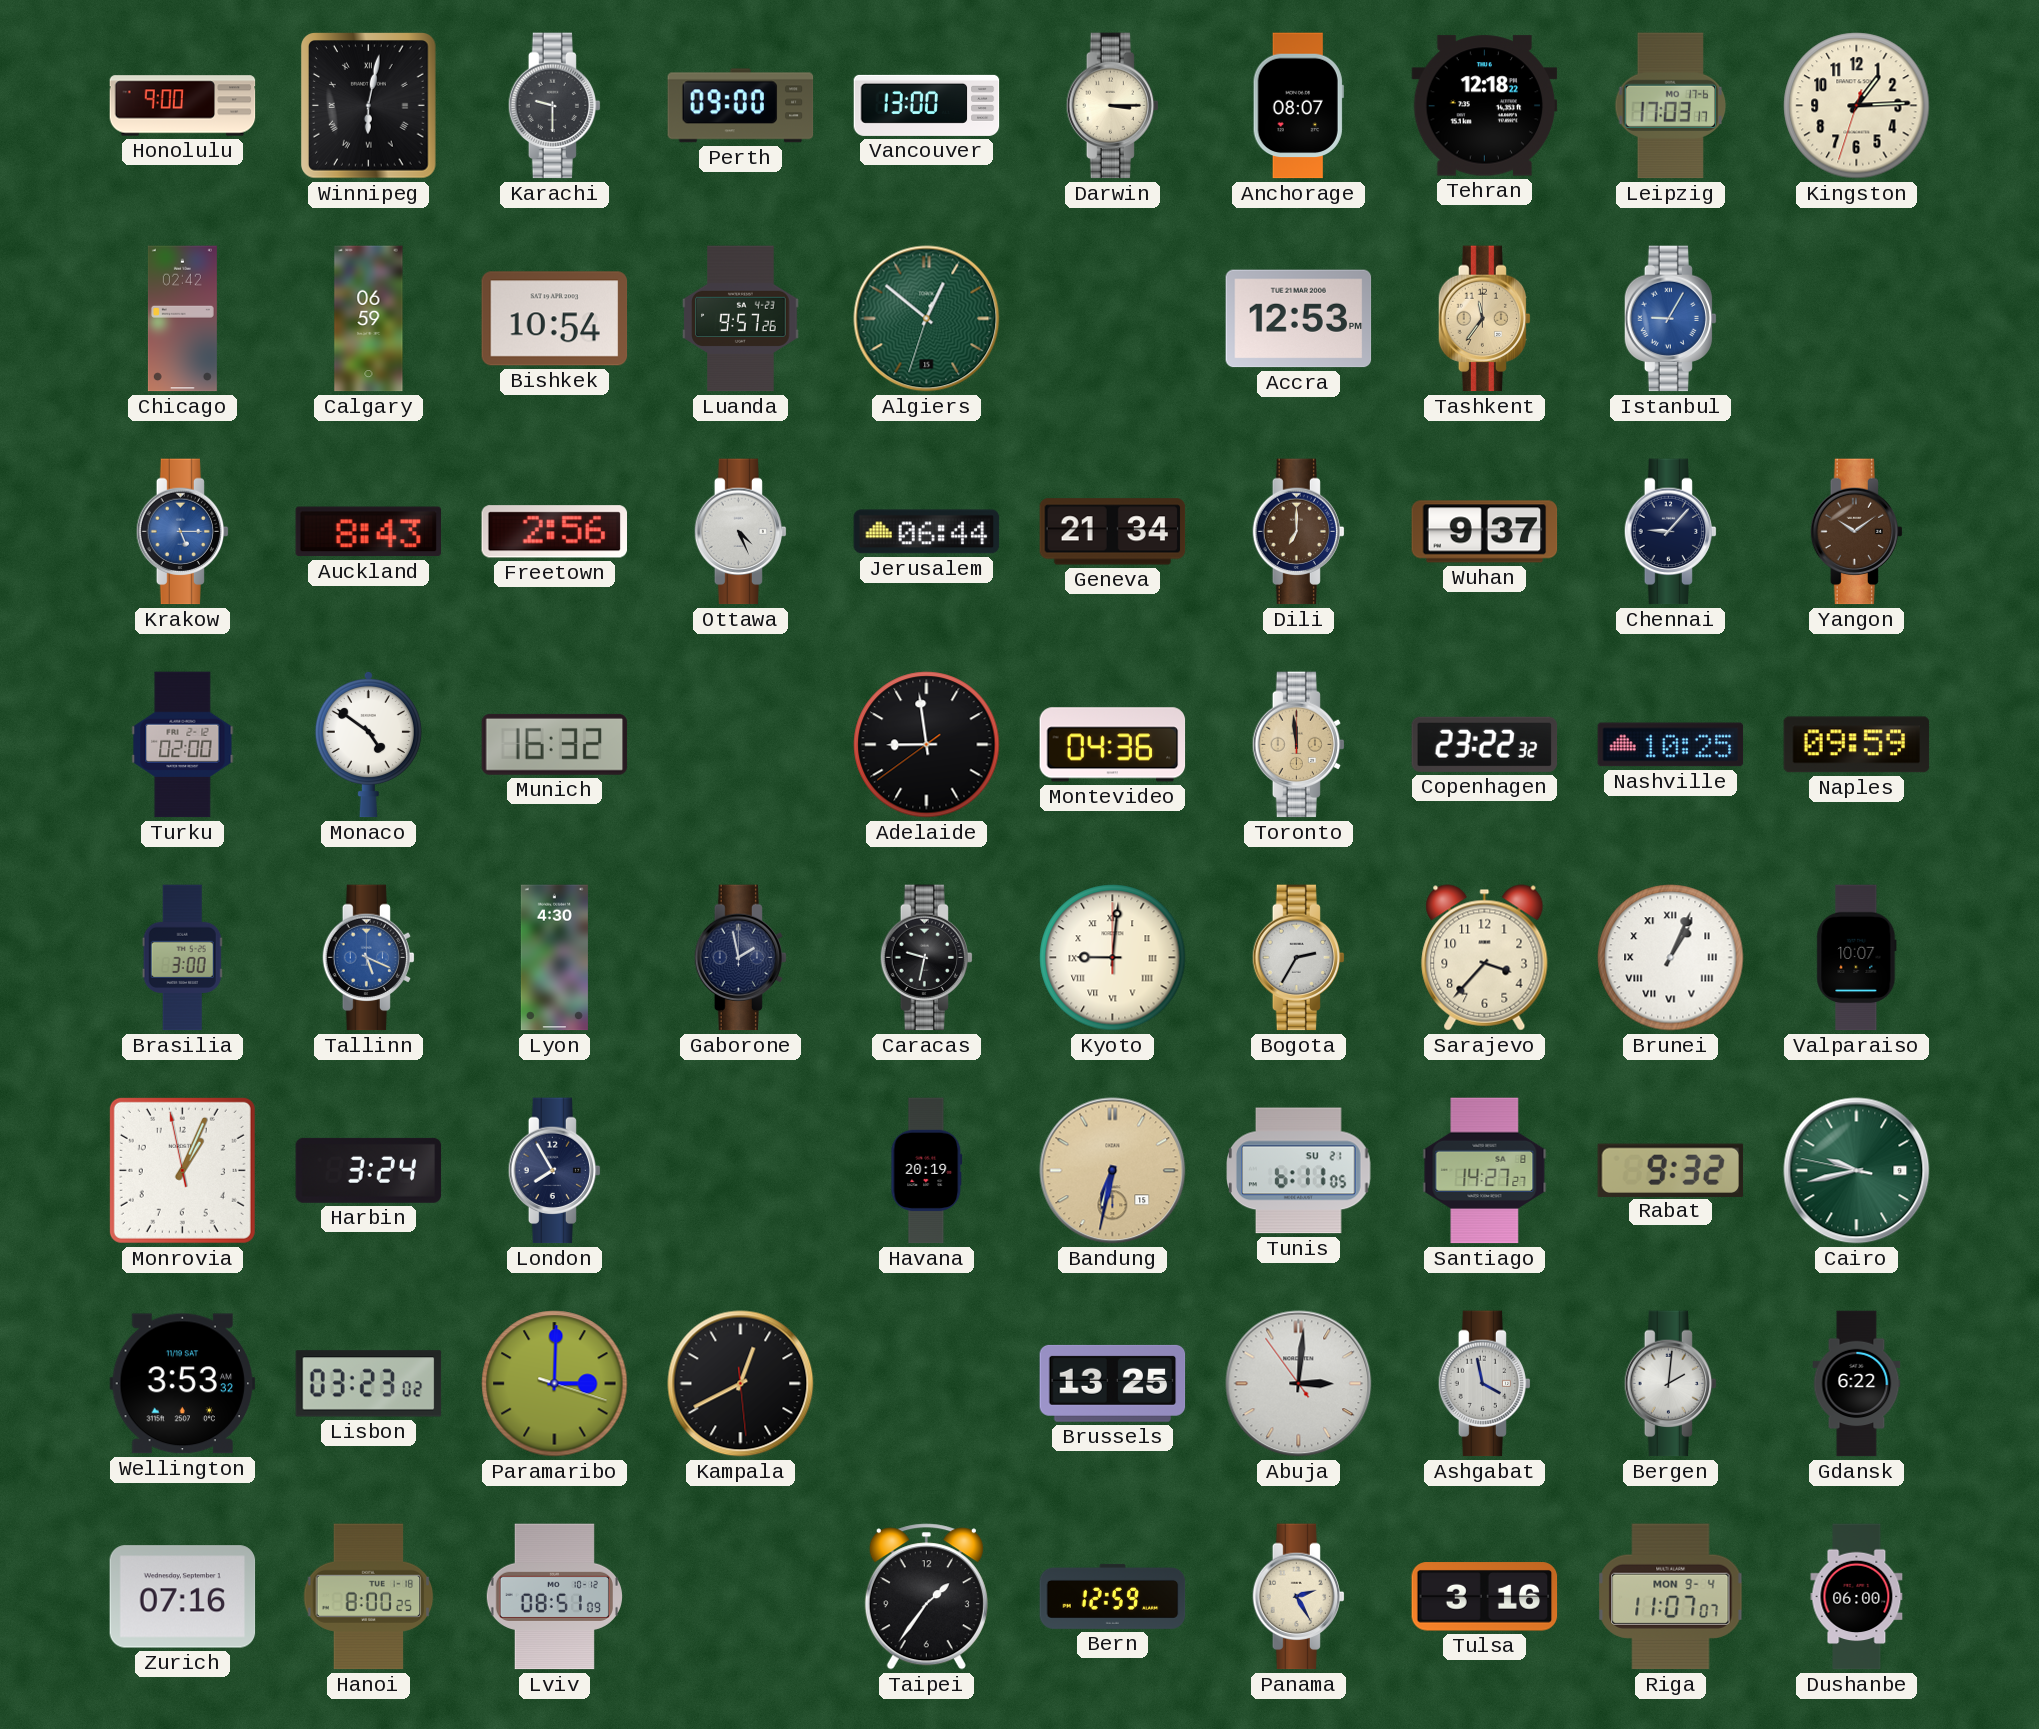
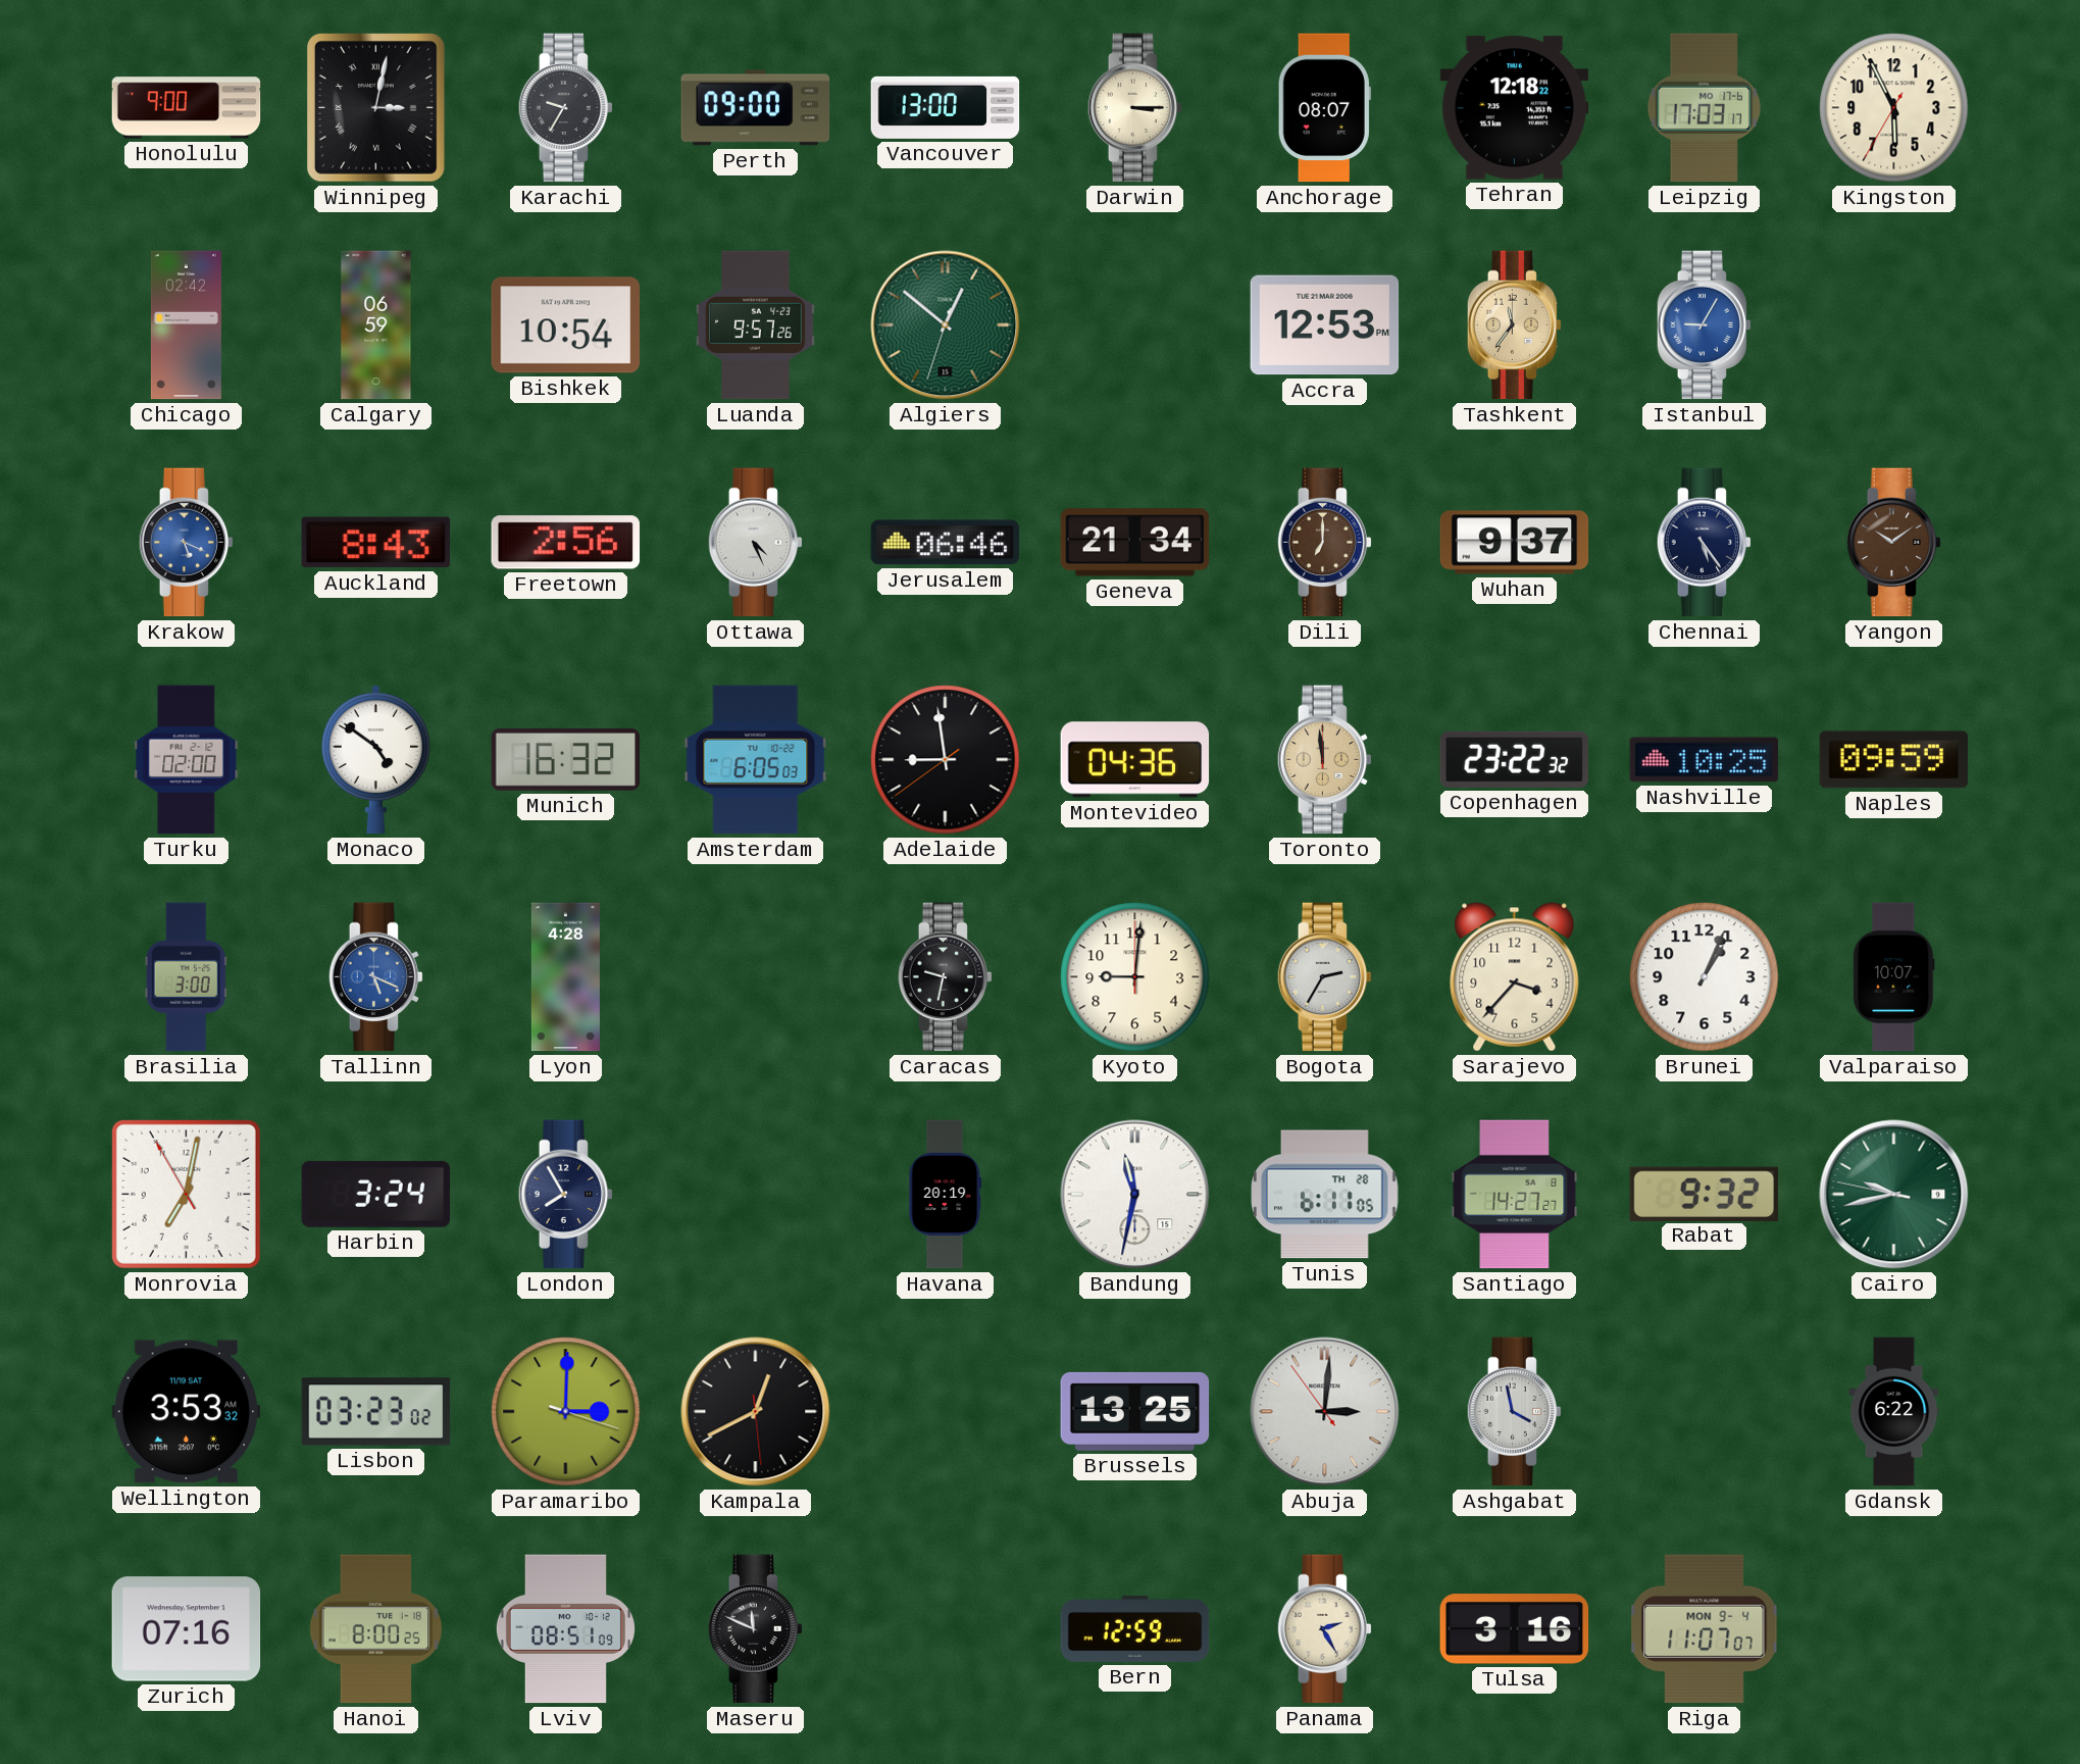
Winnipeg: 6:02 -> 3:02
Karachi: 9:30 -> 9:35
Kingston: 1:14 -> 5:55
Krakow: 5:15 -> 5:19
Jerusalem: 06:44 -> 06:46
Chennai: 9:07 -> 5:24
Amsterdam: none -> 6:05
Lyon: 4:30 -> 4:28
Gaborone: 1:58 -> none
Kyoto numerals: Roman -> Arabic
Brunei numerals: Roman -> Arabic
Monrovia: 1:03 -> 7:01
Bandung: 6:32 -> 11:32
Bandung dial: champagne -> white
Tunis date: SU 21 -> TH 28
Bergen: 2:01 -> none
Maseru: none -> 11:49
Taipei: 1:36 -> none
Dushanbe: 06:00 -> none
